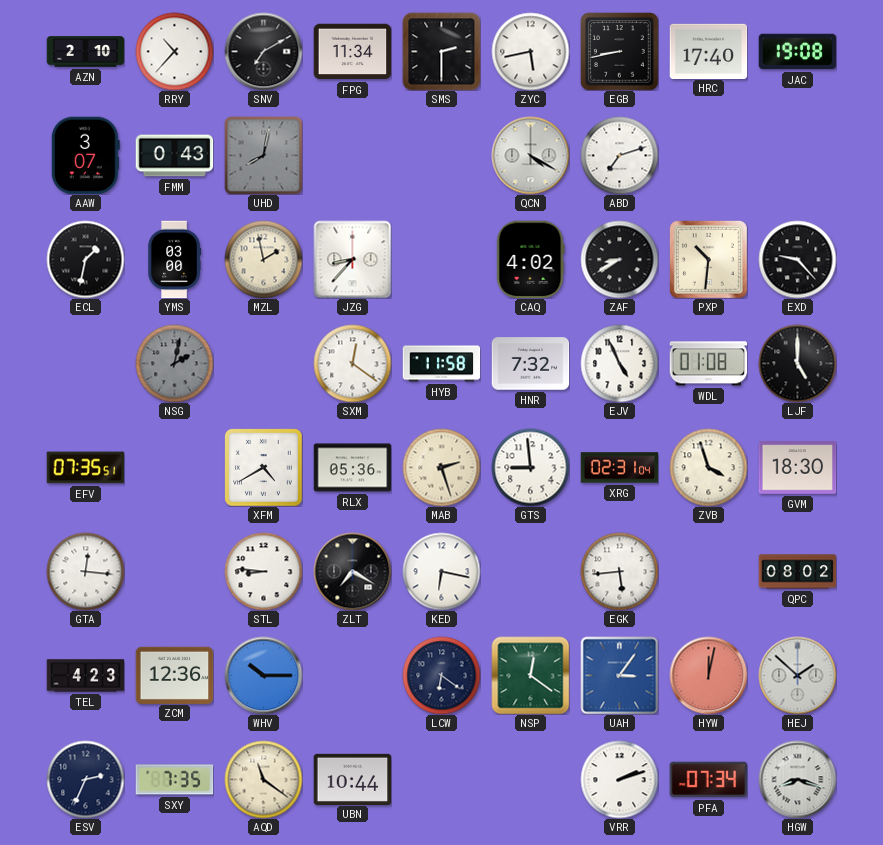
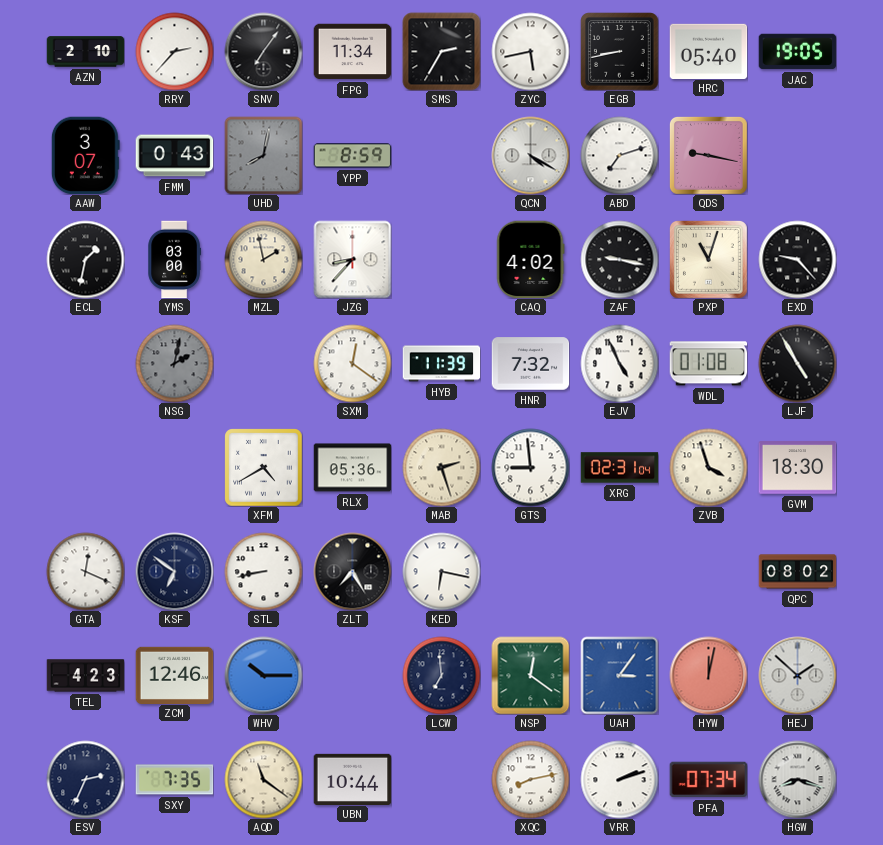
RRY: 10:37 -> 2:37
SNV: 7:10 -> 7:06
SMS: 2:30 -> 2:35
HRC: 17:40 -> 05:40
JAC: 19:08 -> 19:05
YPP: none -> 8:59
QDS: none -> 9:17
ZAF: 8:40 -> 9:17
PXP: 10:31 -> 11:03
HYB: 11:58 -> 11:39
LJF: 5:00 -> 4:55
EFV: 07:35 -> none
GTA: 12:16 -> 12:19
KSF: none -> 6:51
STL: 8:46 -> 8:43
ZLT: 7:20 -> 7:25
EGK: 5:44 -> none
ZCM: 12:36 -> 12:46
LCW: 6:21 -> 6:59
XQC: none -> 8:13
